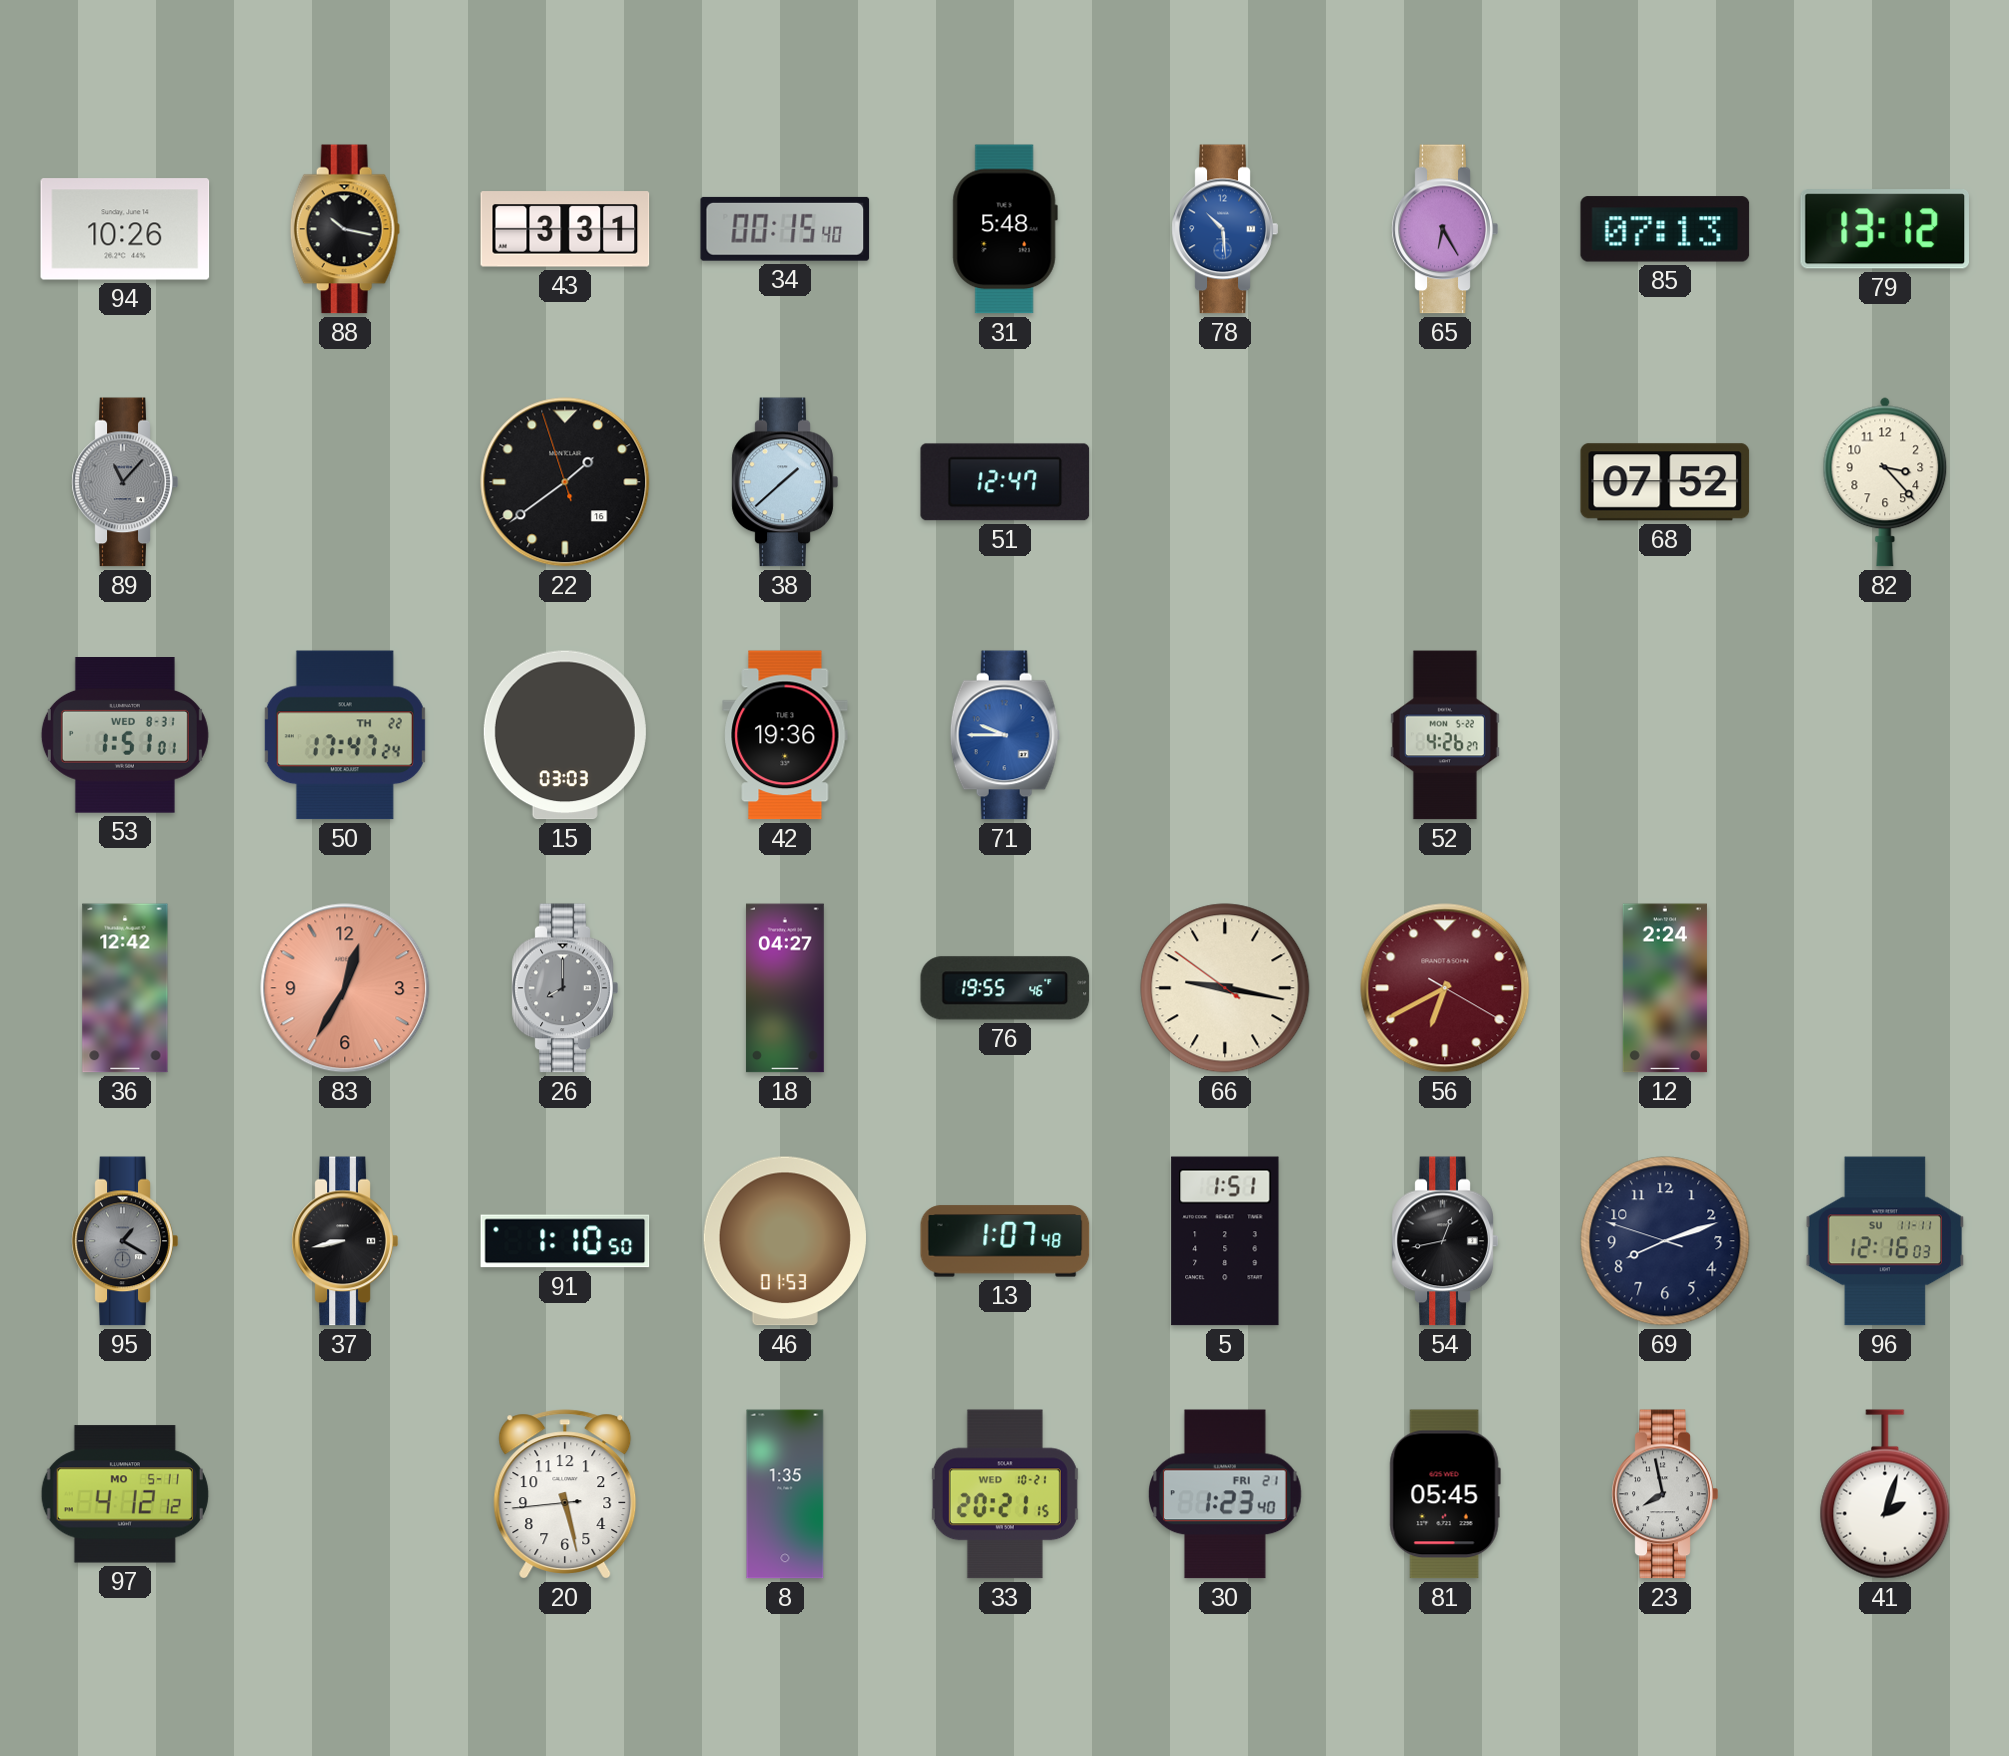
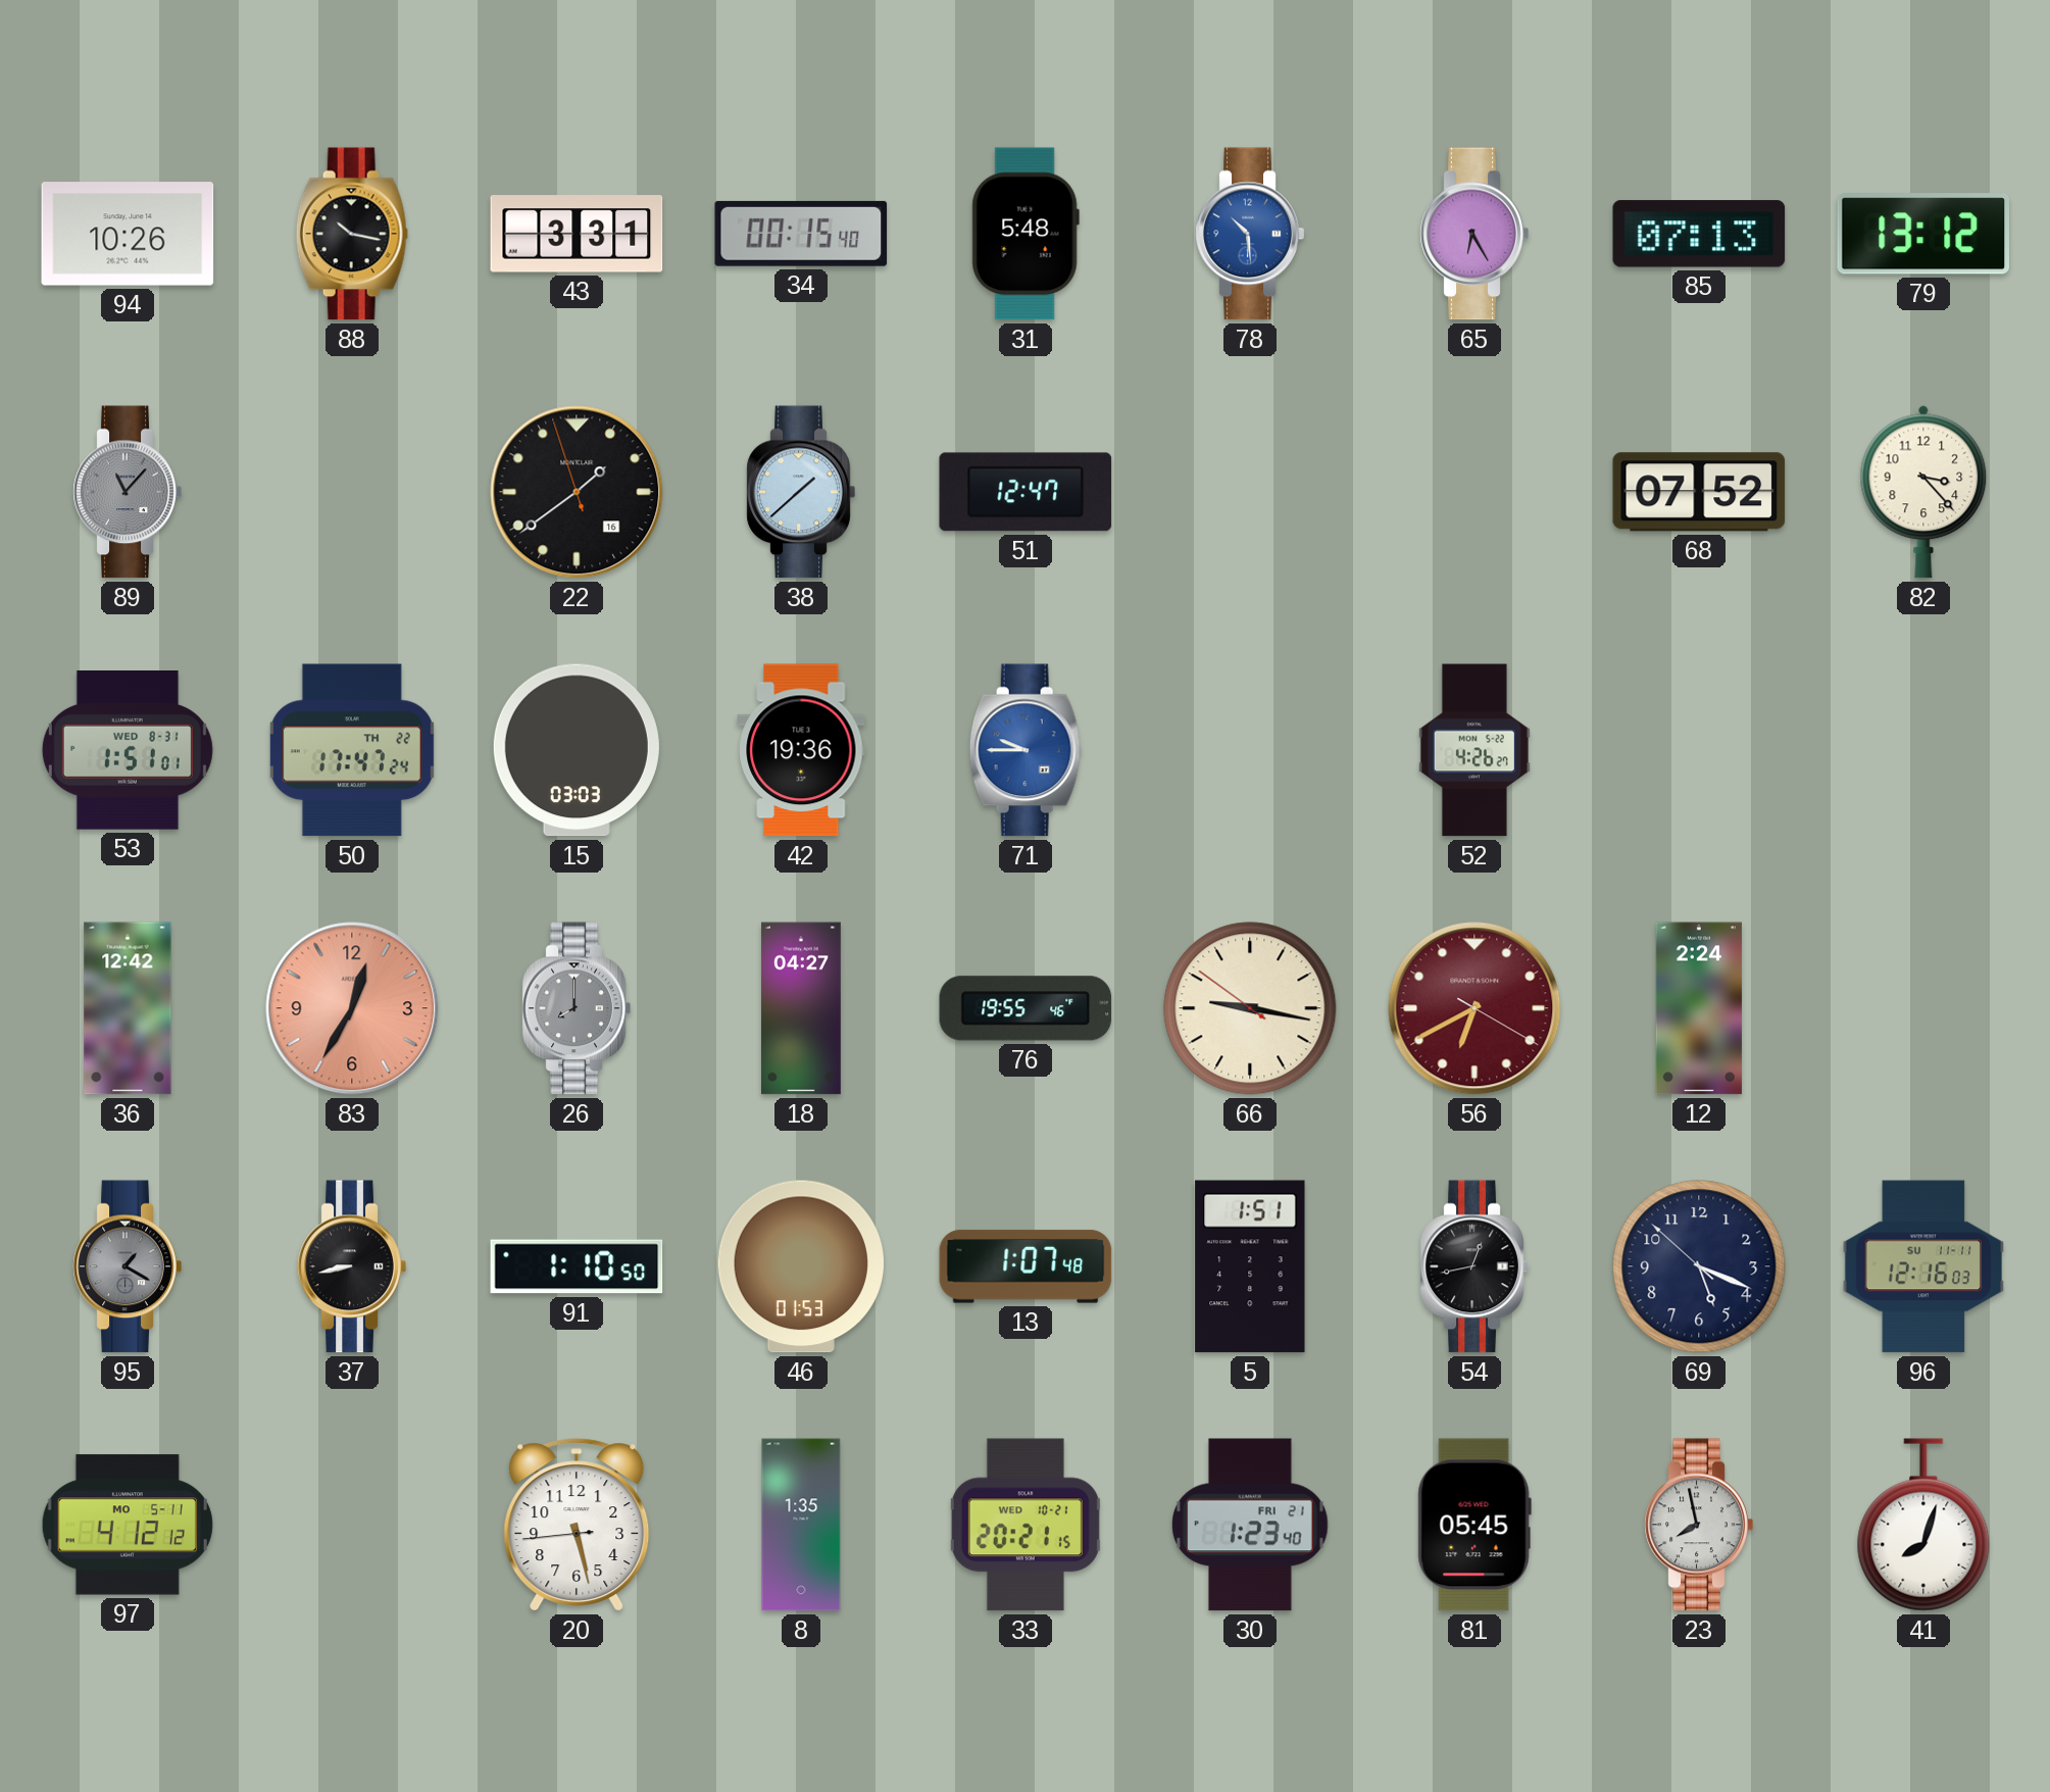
69: 8:11 -> 5:18
41: 2:03 -> 8:03
